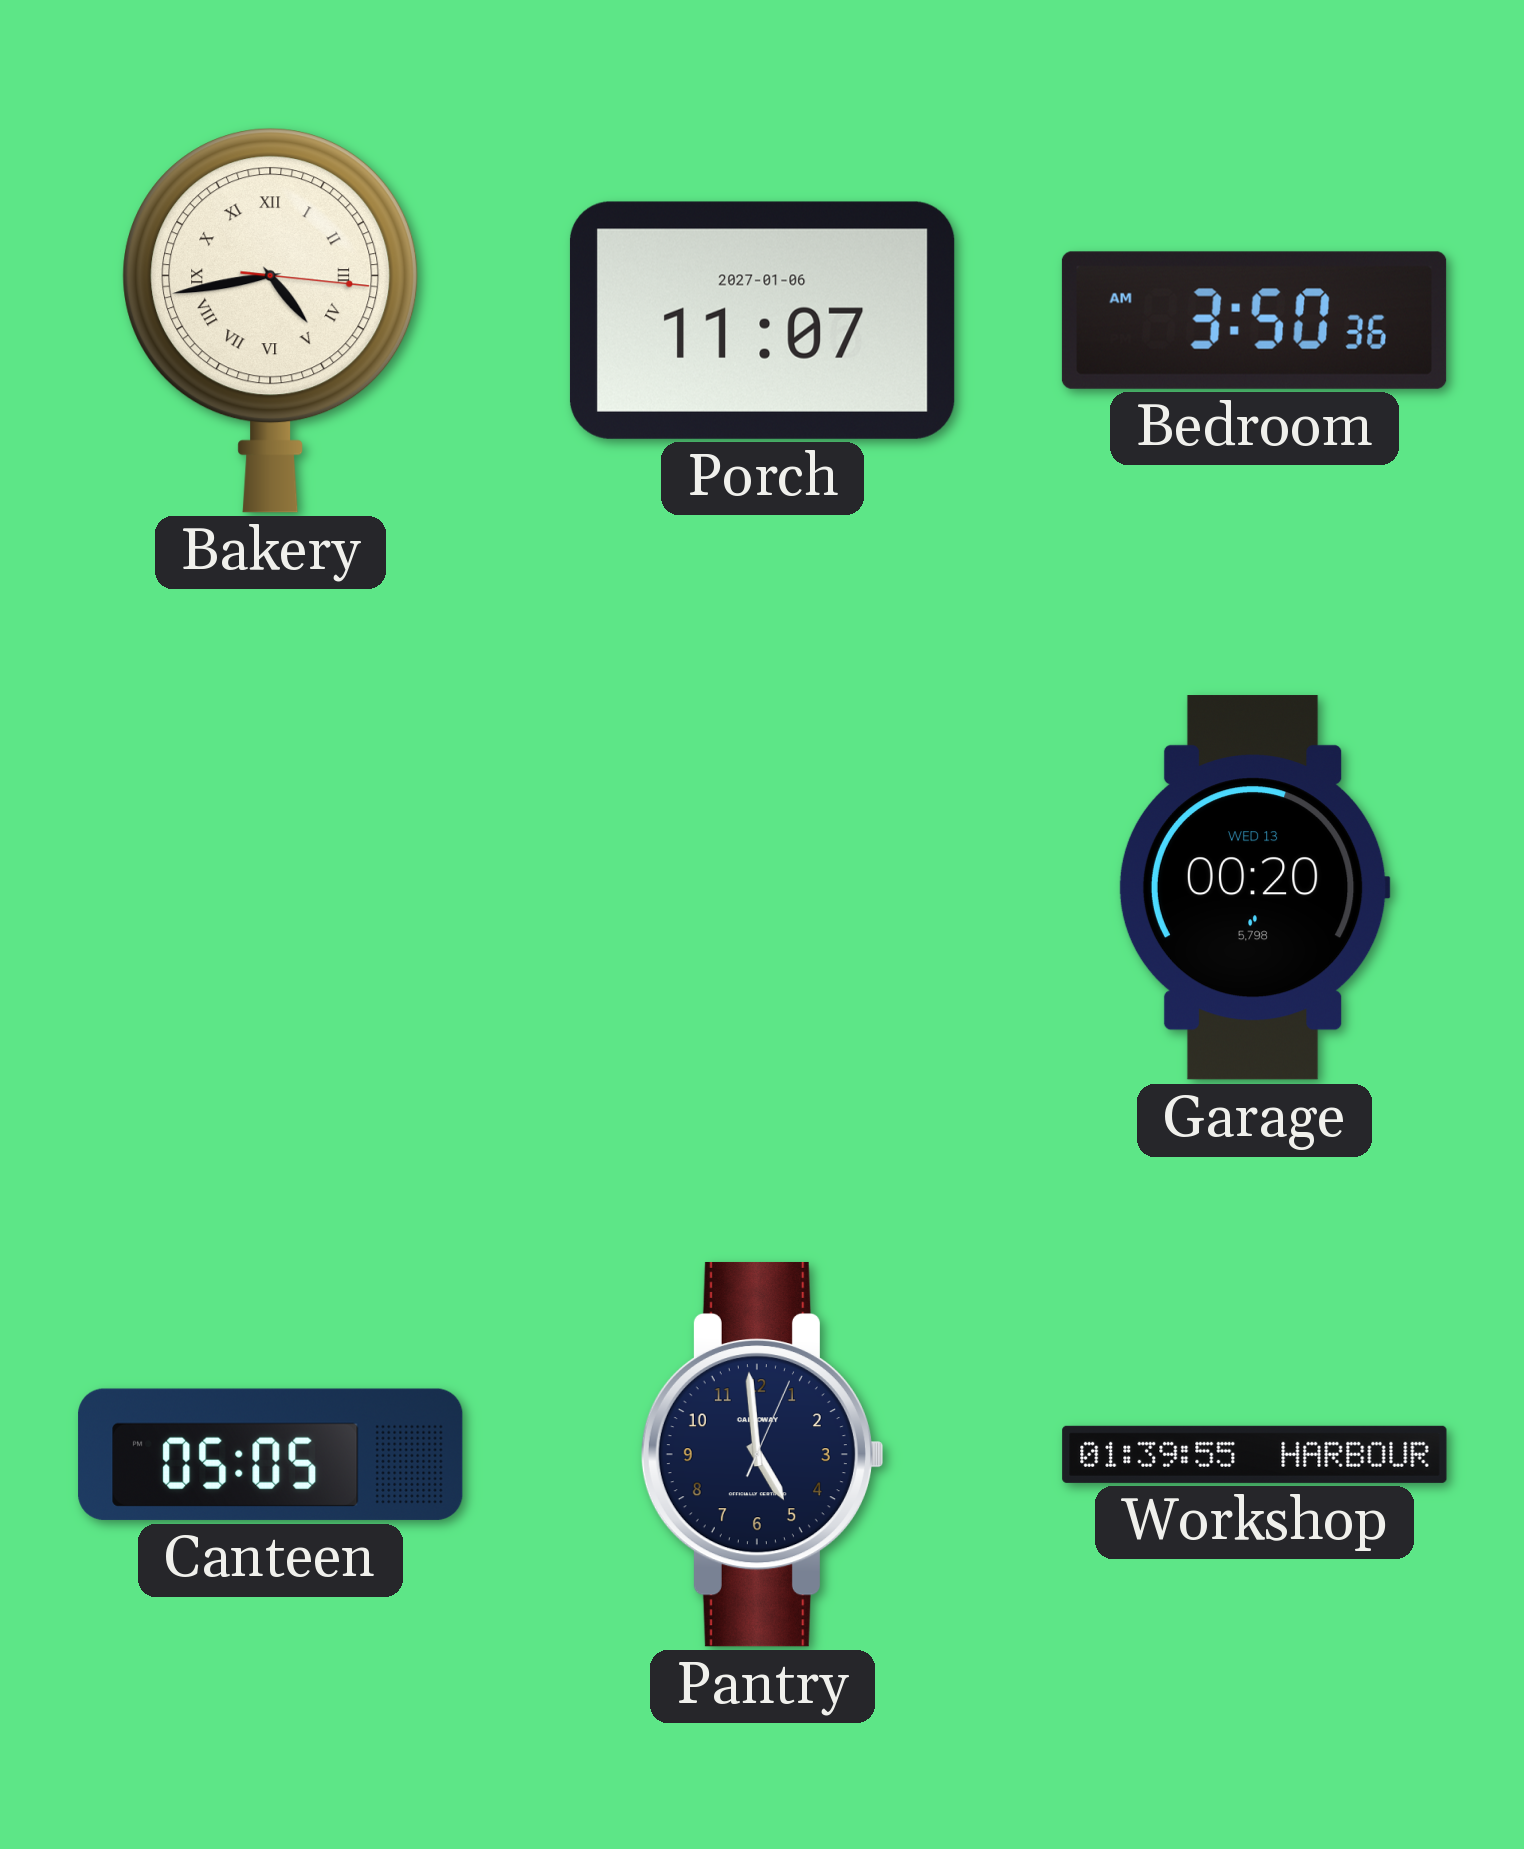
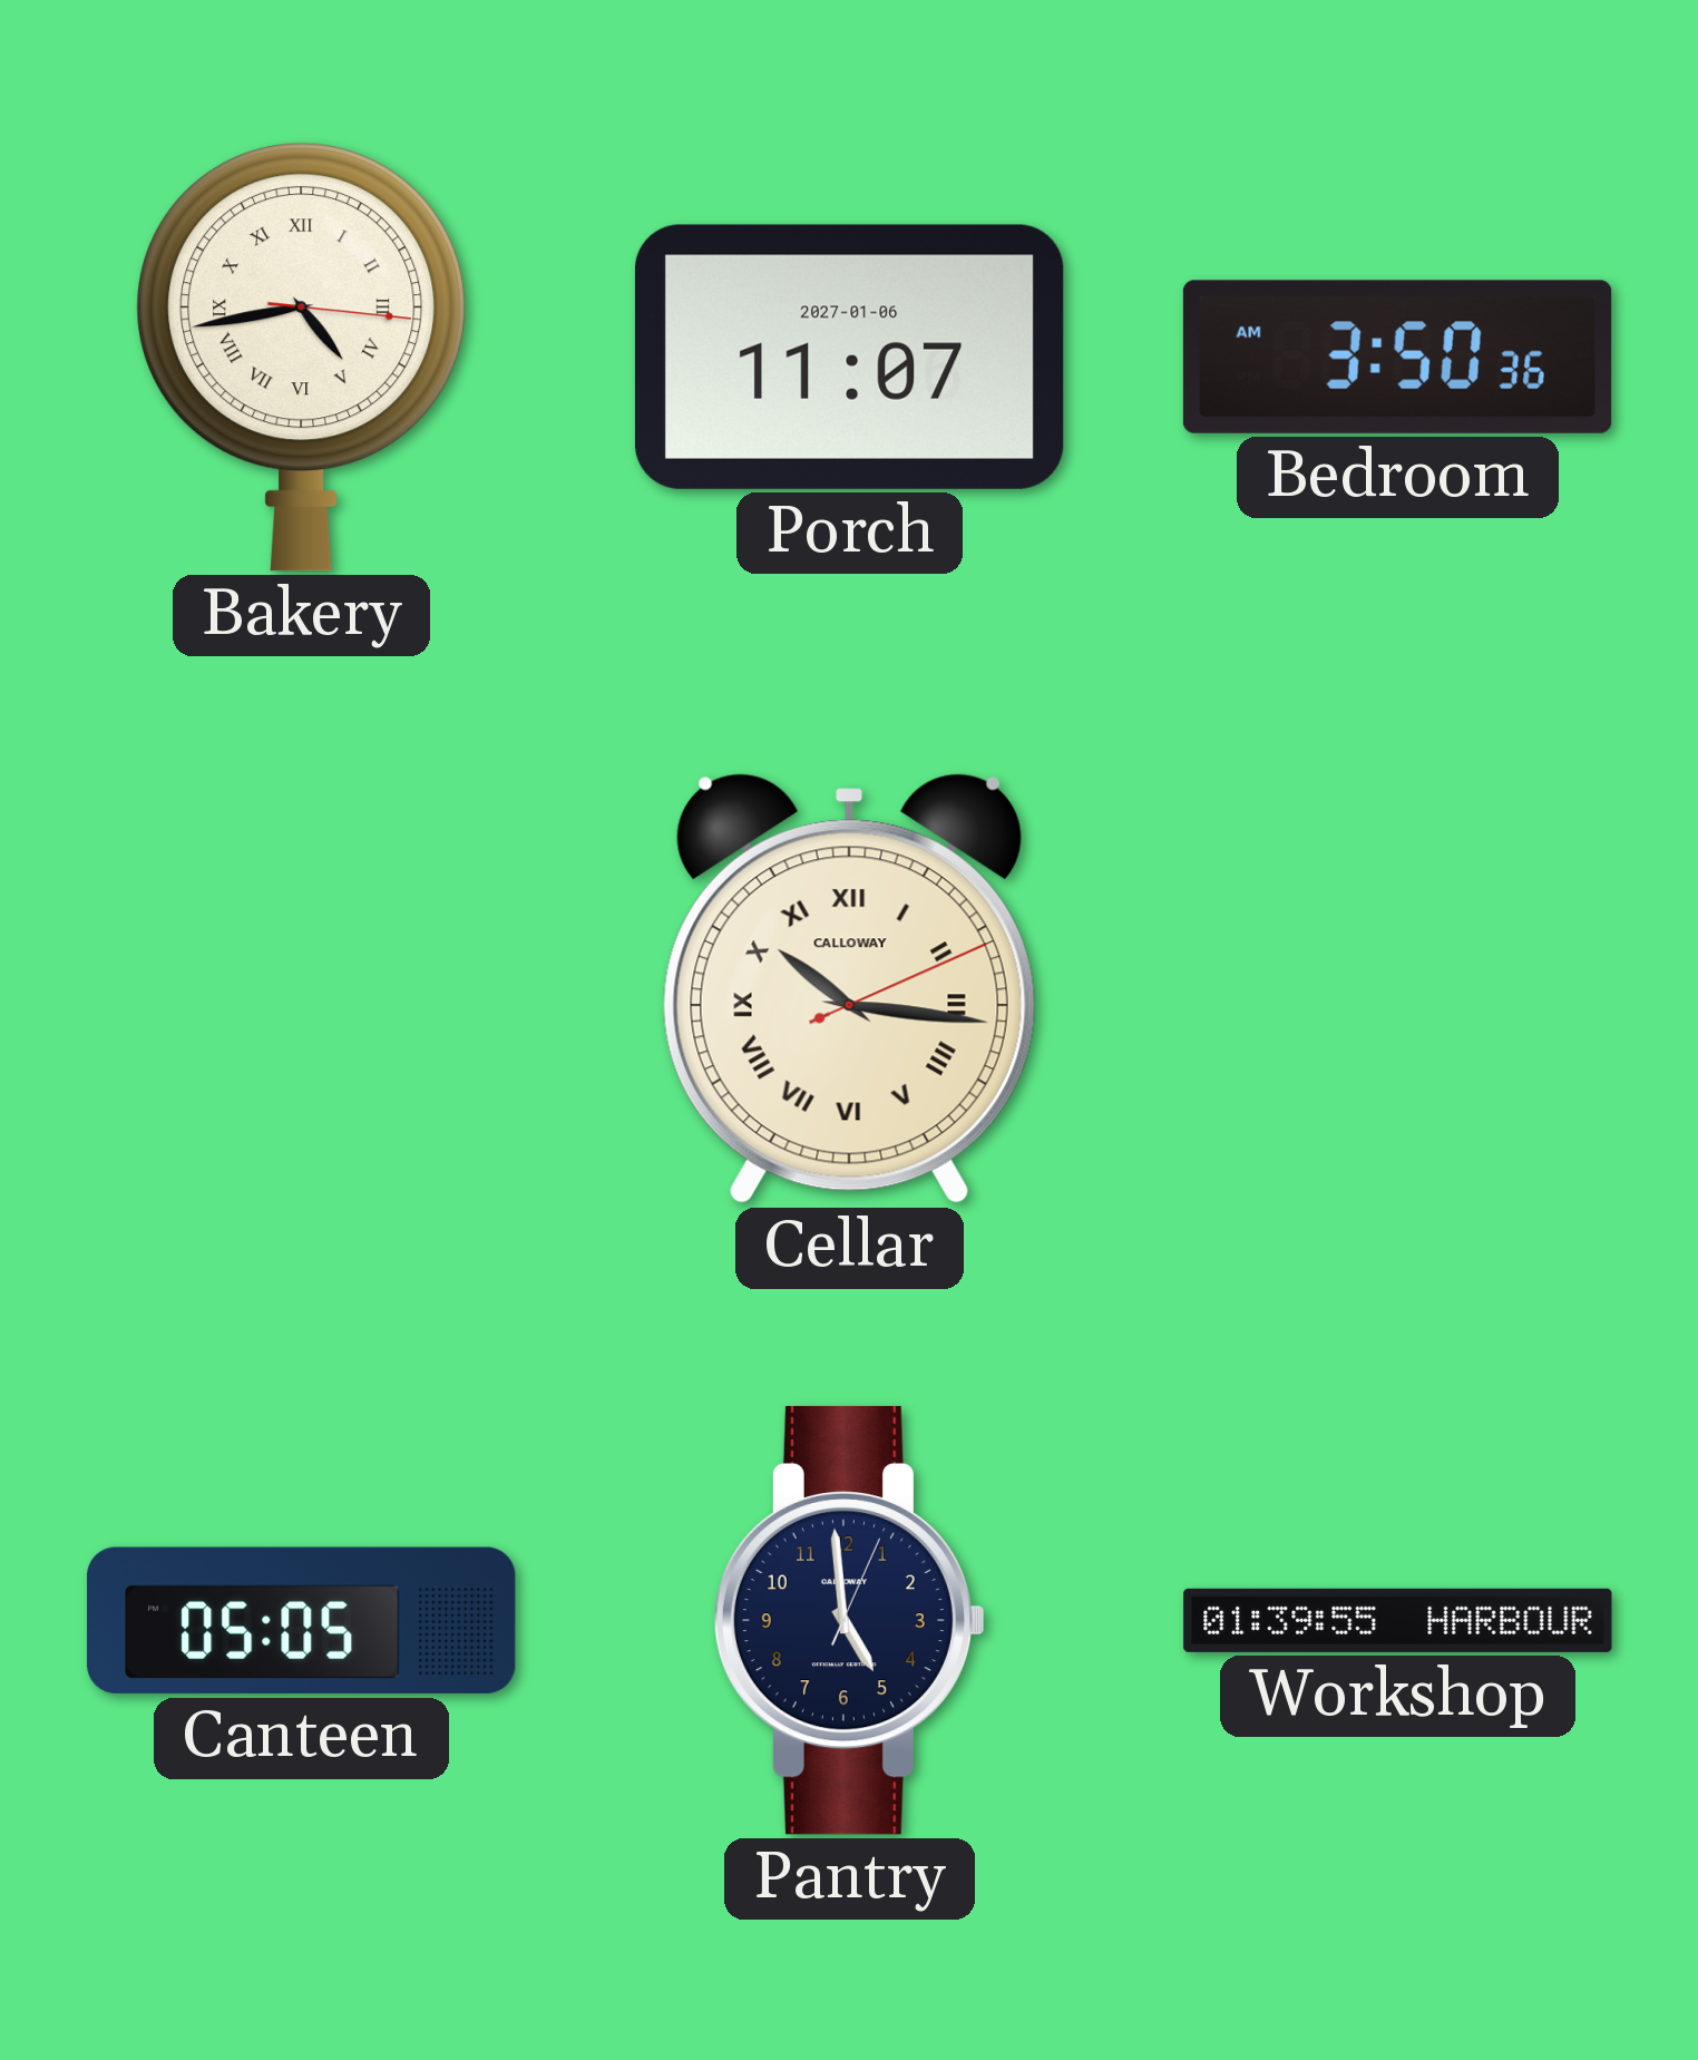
Cellar: none -> 10:16
Garage: 00:20 -> none
